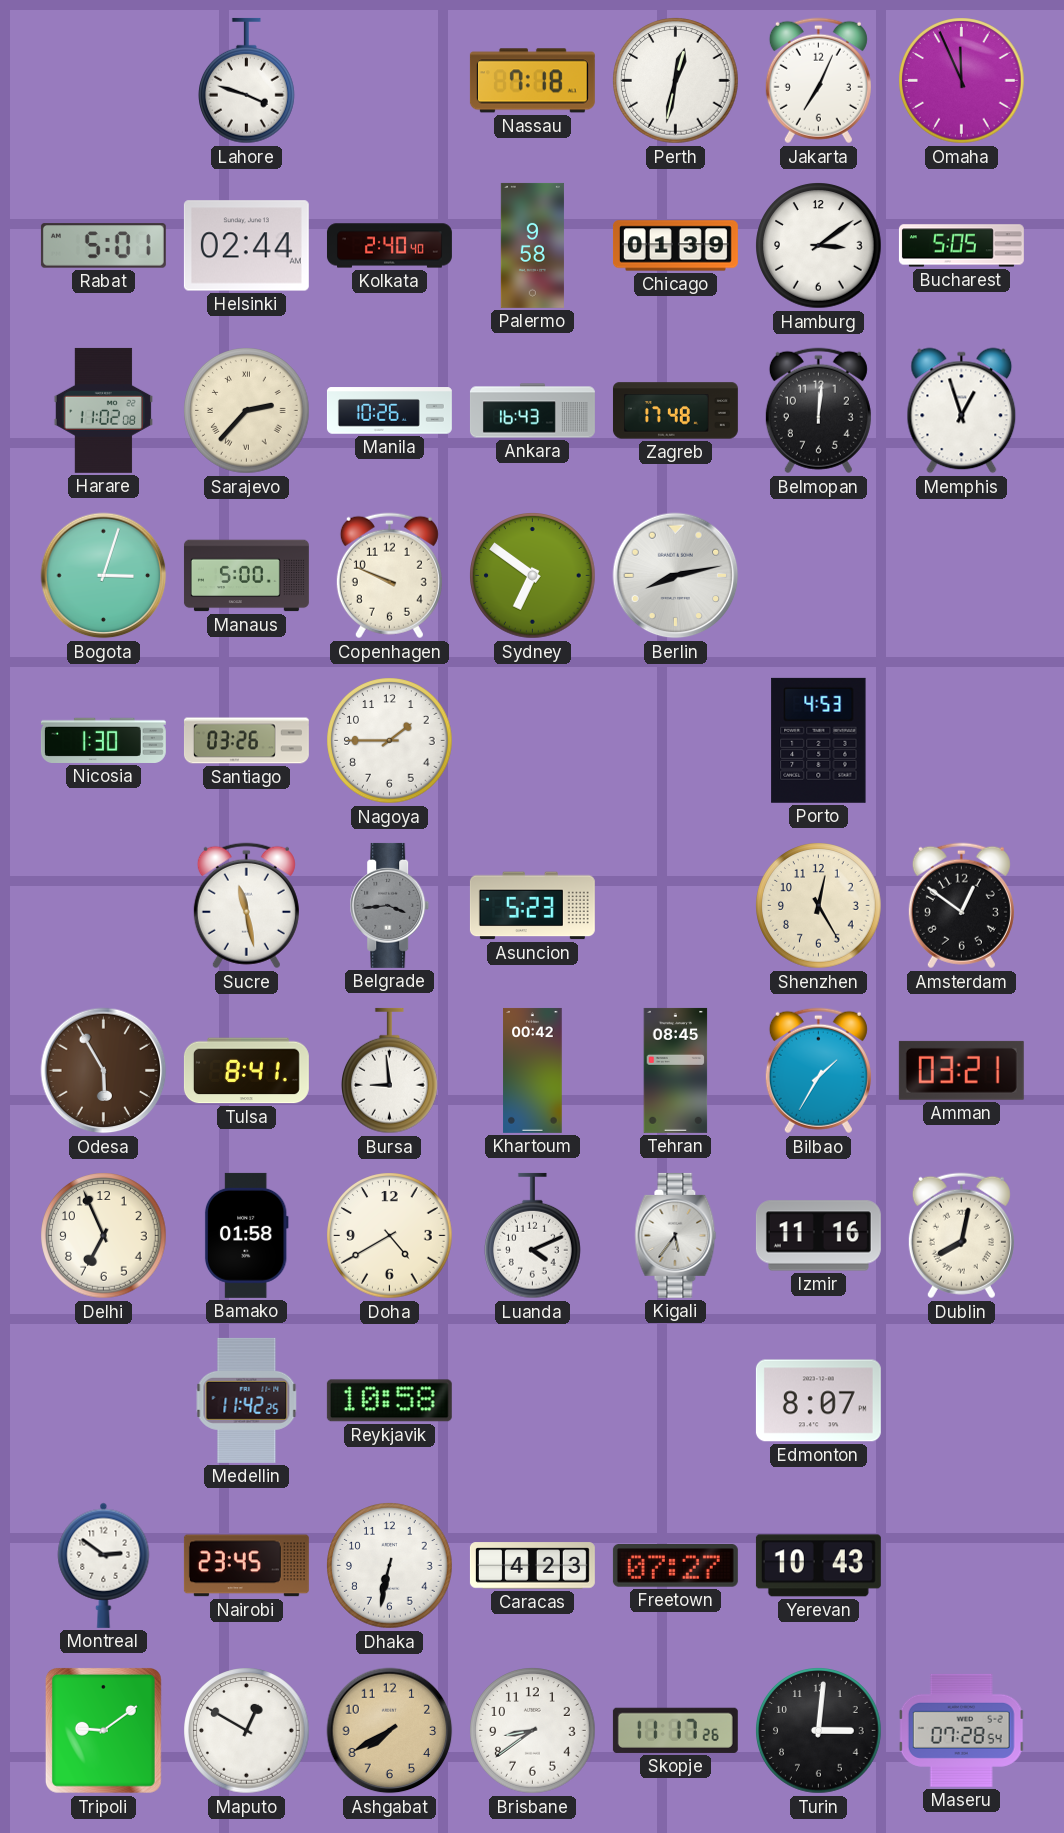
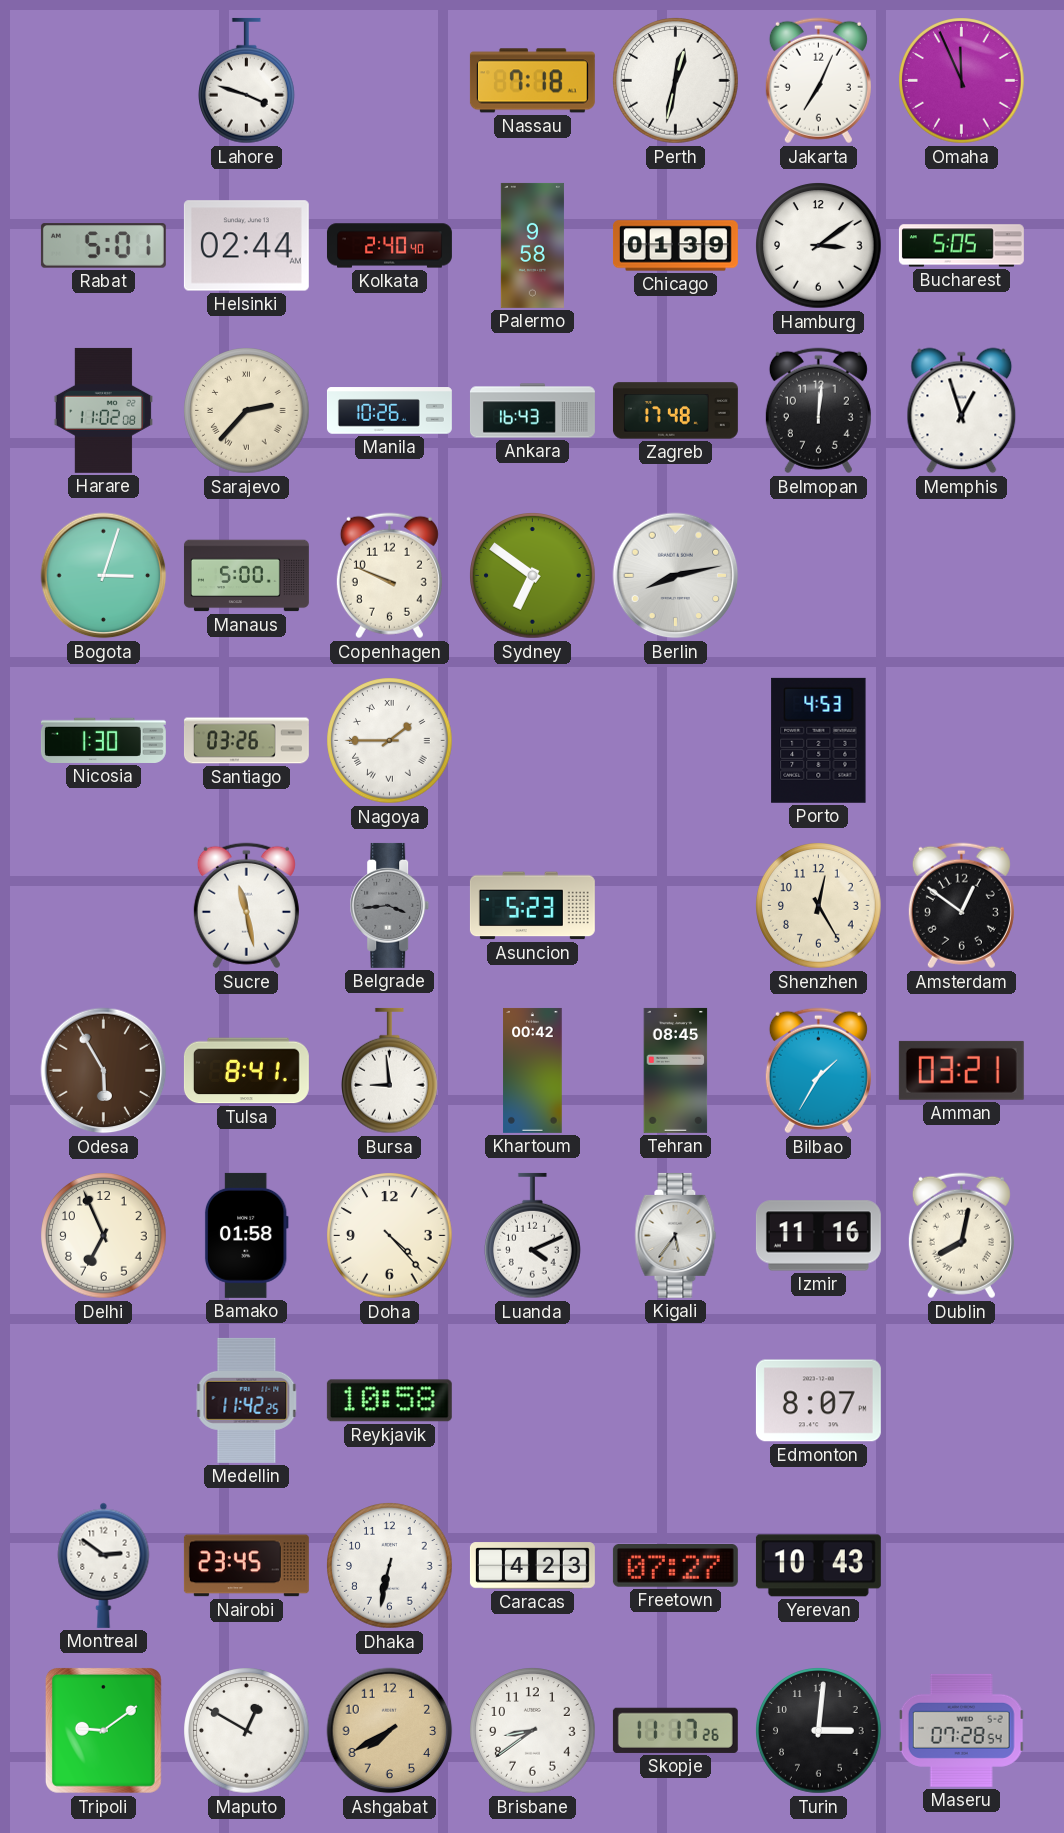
Nagoya numerals: Arabic -> Roman
Doha: 4:40 -> 4:23
